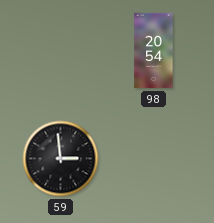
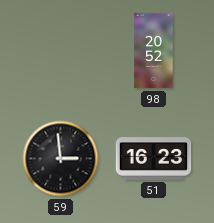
98: 20:54 -> 20:52
51: none -> 16:23
